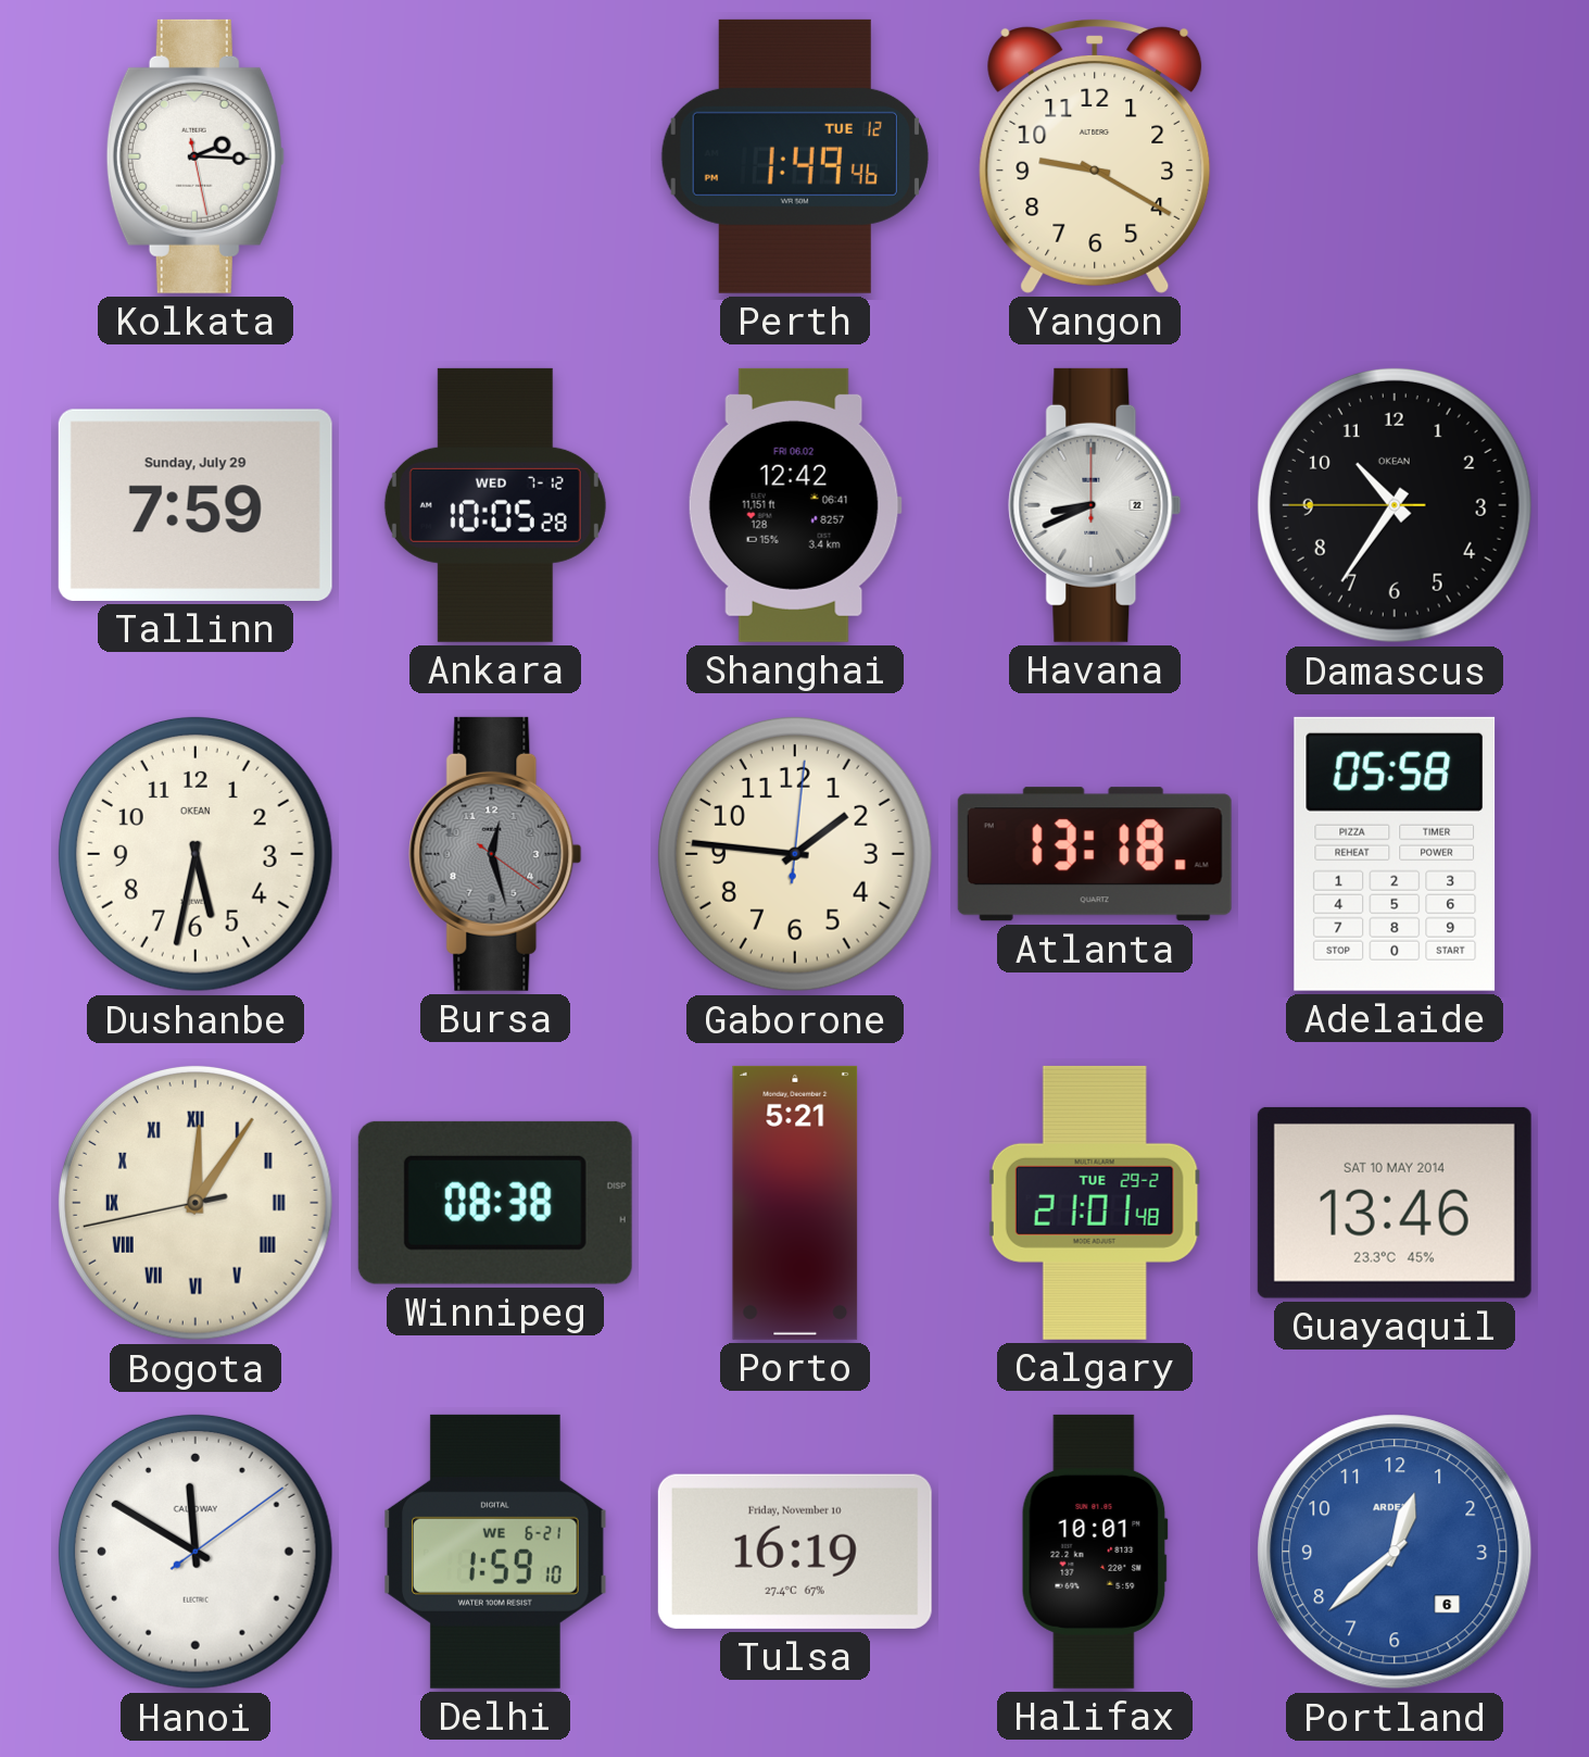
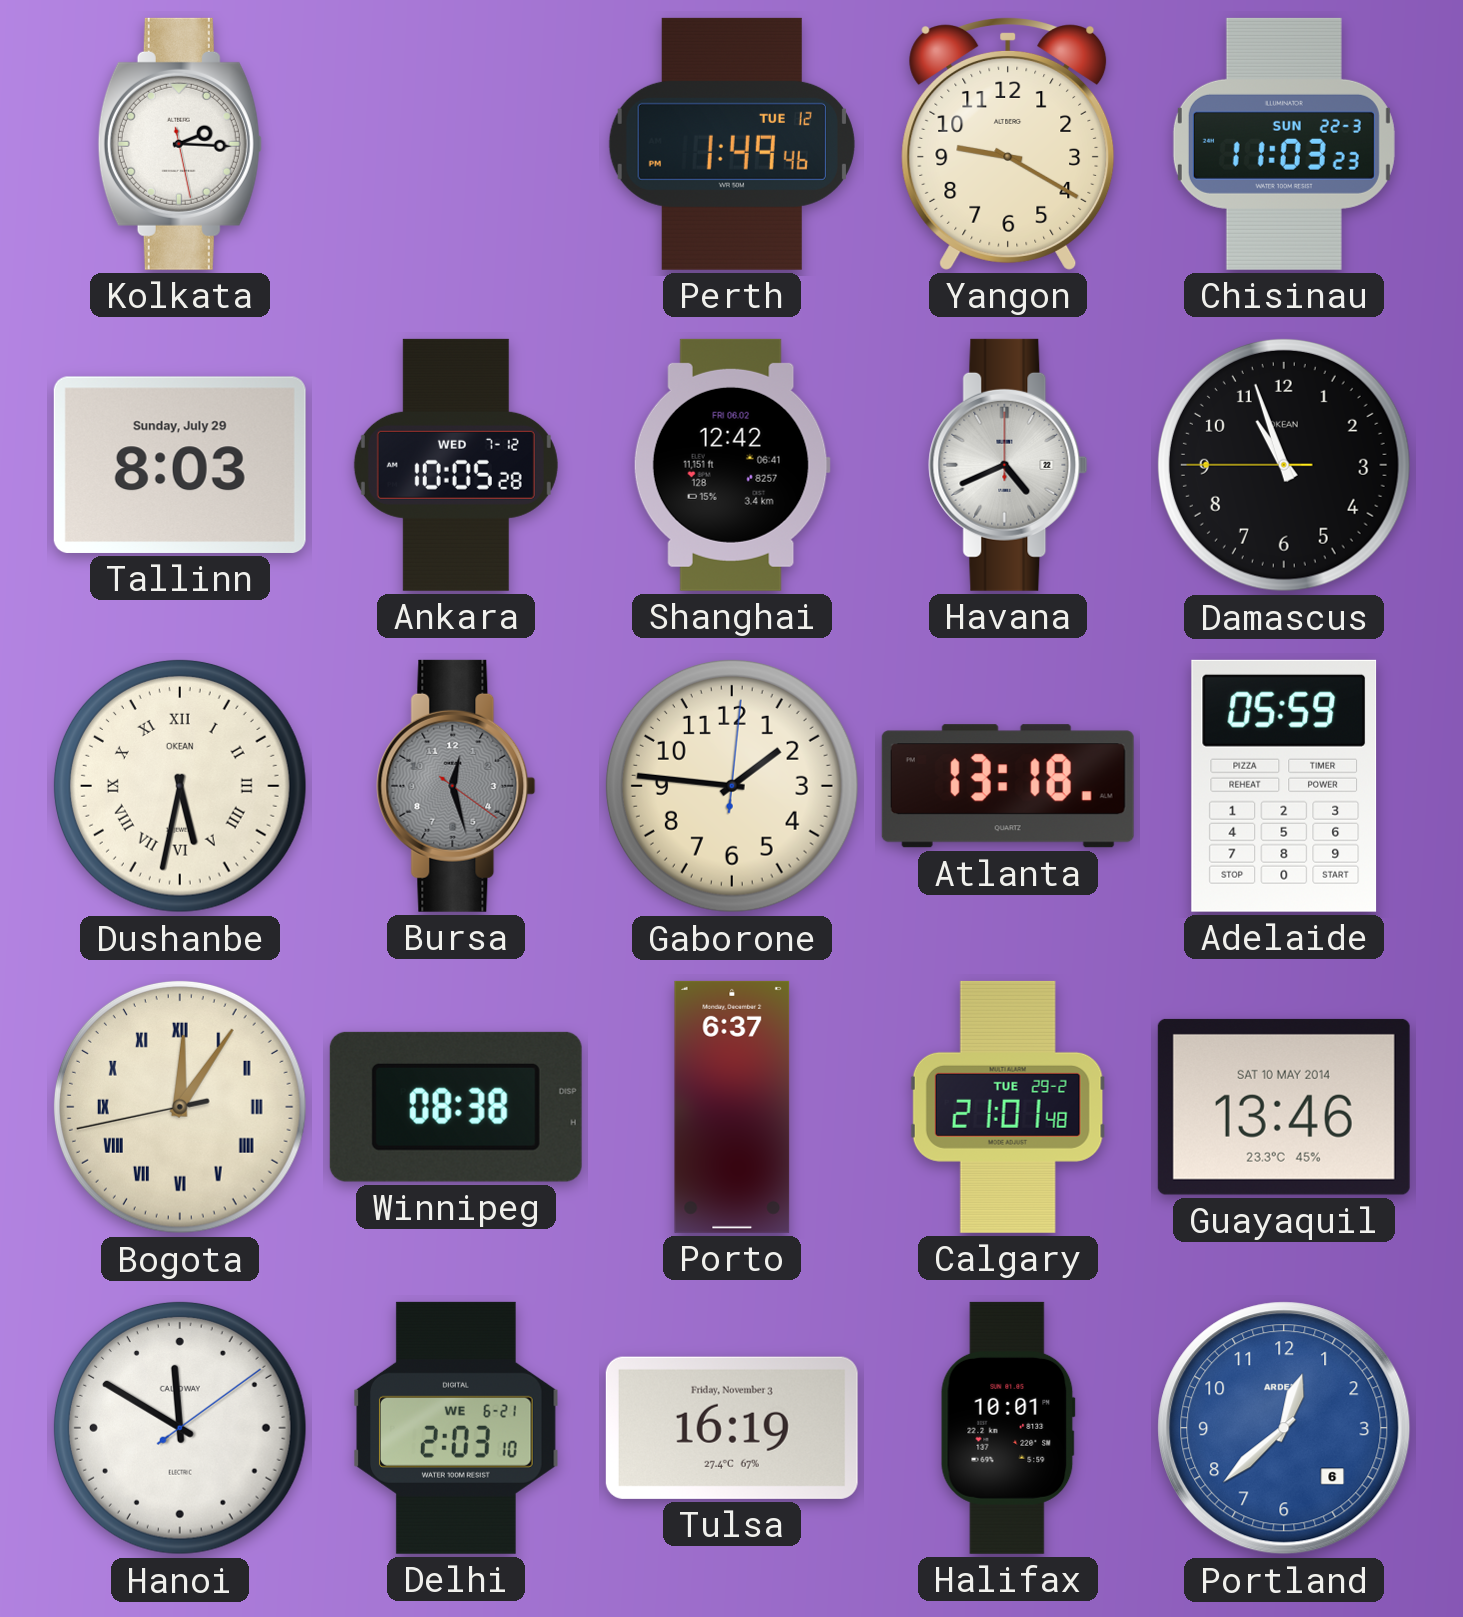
Chisinau: none -> 11:03
Tallinn: 7:59 -> 8:03
Havana: 8:41 -> 4:41
Damascus: 10:35 -> 10:56
Dushanbe numerals: Arabic -> Roman
Adelaide: 05:58 -> 05:59
Porto: 5:21 -> 6:37
Delhi: 1:59 -> 2:03
Tulsa date: Friday, November 10 -> Friday, November 3
